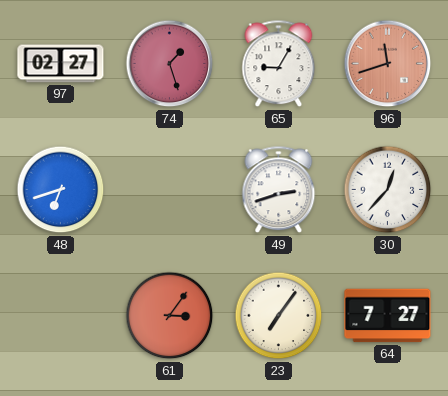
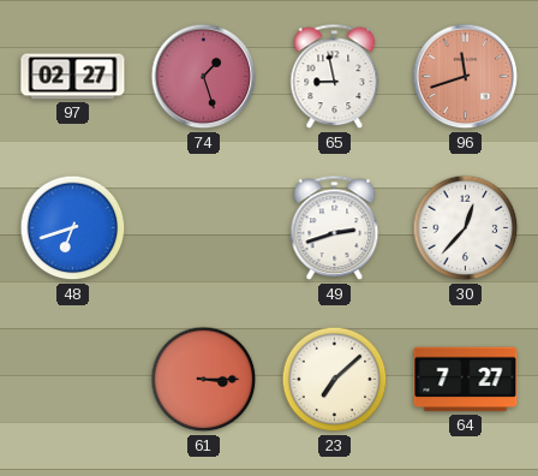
65: 9:05 -> 8:58
61: 3:06 -> 3:15
23: 7:06 -> 7:08
